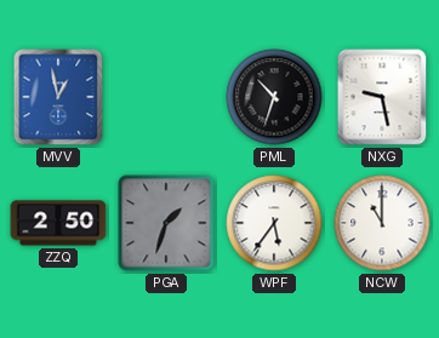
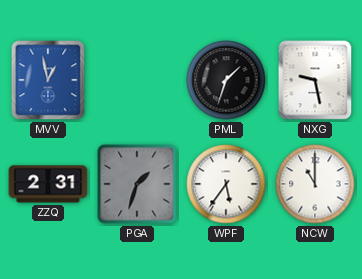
PML: 10:33 -> 1:33
ZZQ: 2:50 -> 2:31
